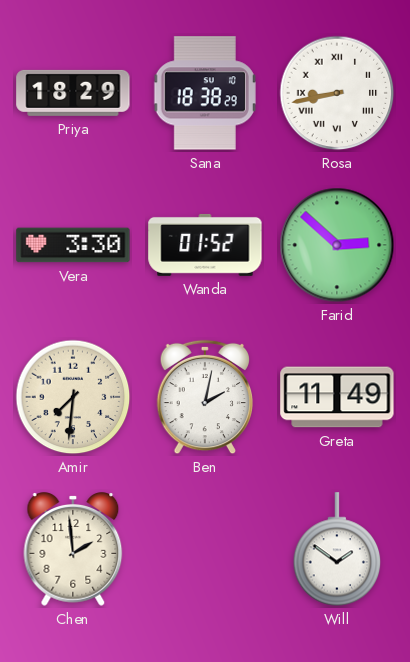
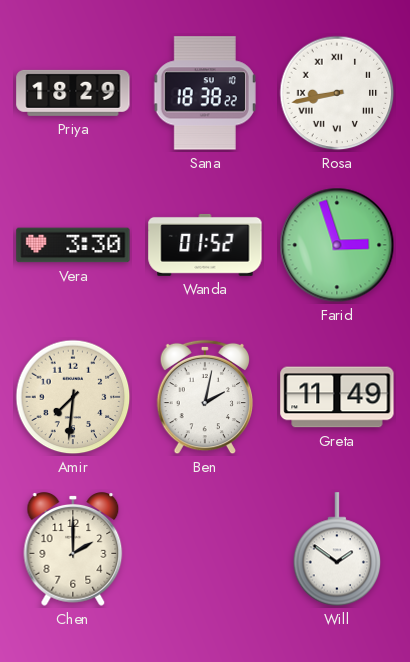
Sana: 18:38:29 -> 18:38:22
Farid: 2:52 -> 2:57
Chen: 1:59 -> 2:00
